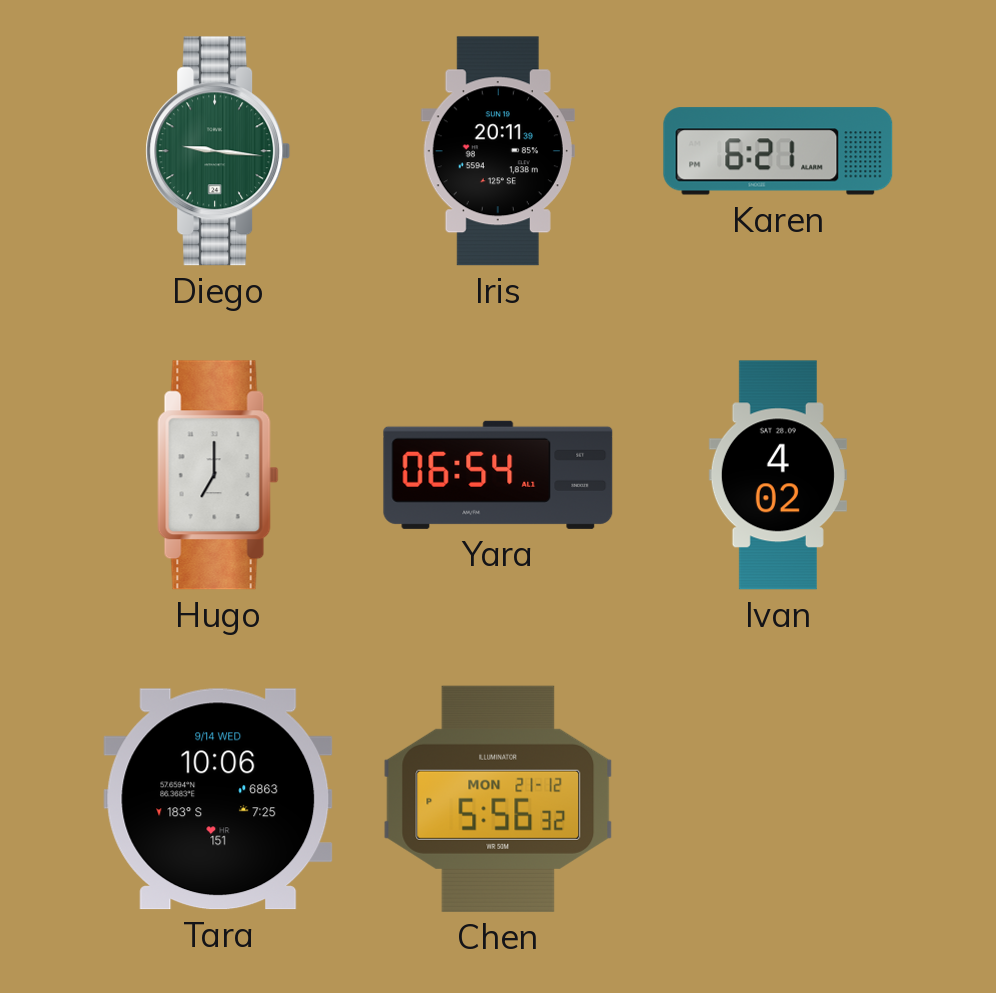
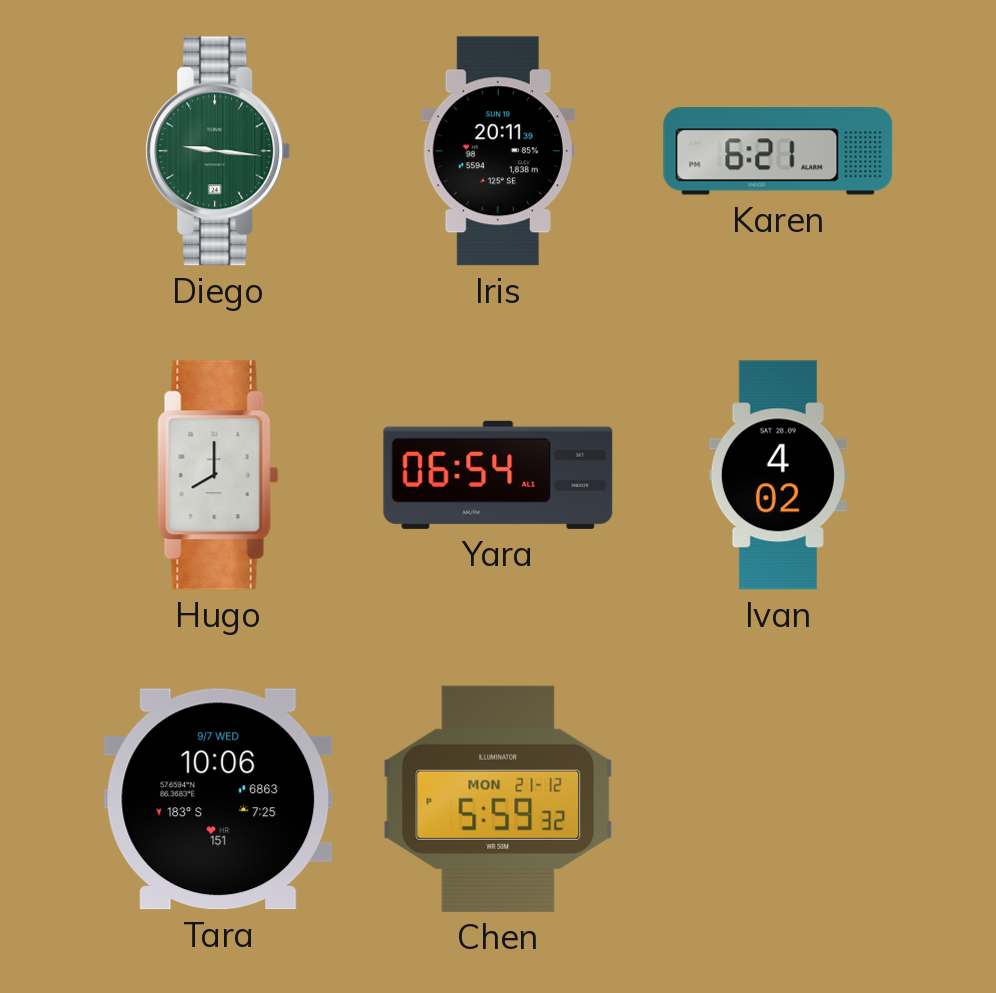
Hugo: 7:00 -> 8:00
Tara date: 9/14 WED -> 9/7 WED
Chen: 5:56 -> 5:59
